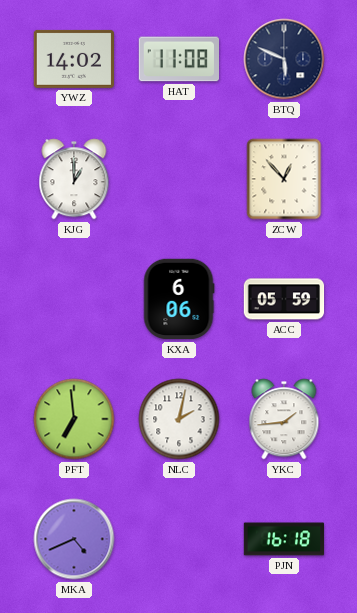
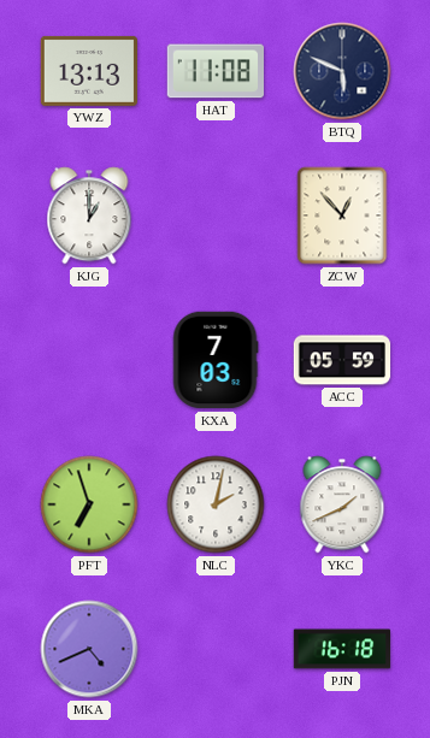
YWZ: 14:02 -> 13:13
KXA: 6:06 -> 7:03
PFT: 6:59 -> 6:57
YKC: 1:44 -> 1:41
